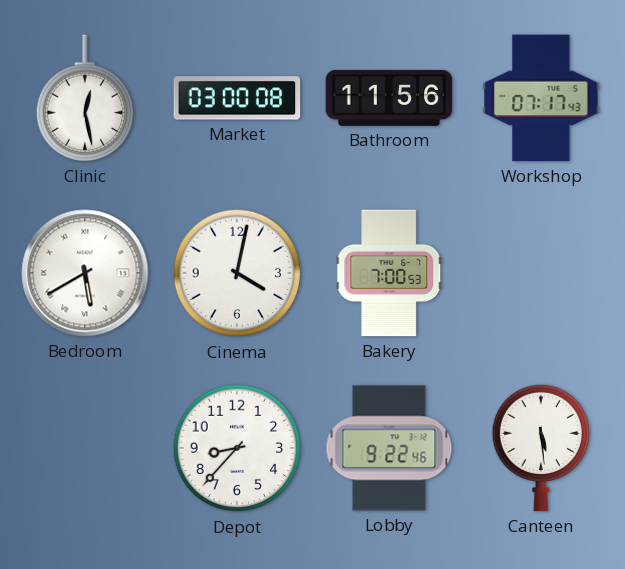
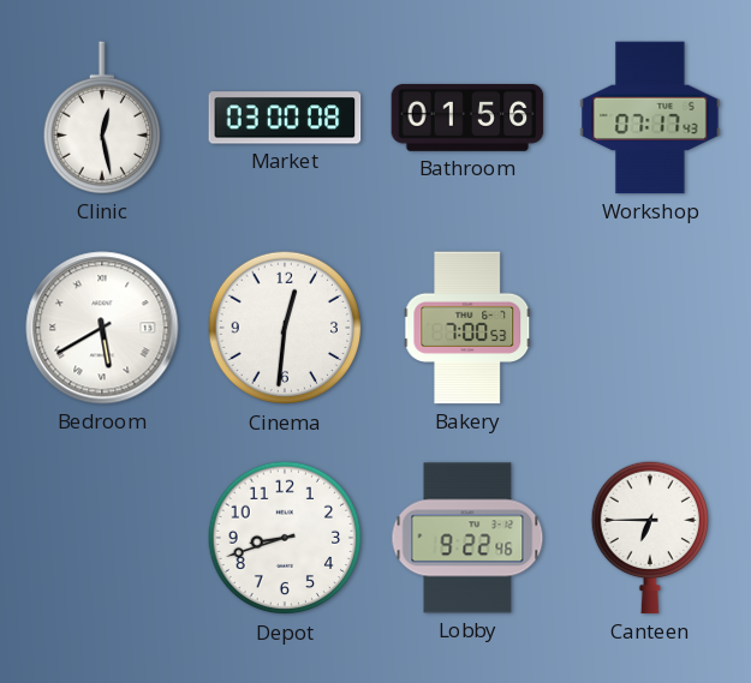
Bathroom: 11:56 -> 01:56
Cinema: 4:02 -> 12:31
Depot: 8:37 -> 8:42
Canteen: 5:29 -> 6:45
